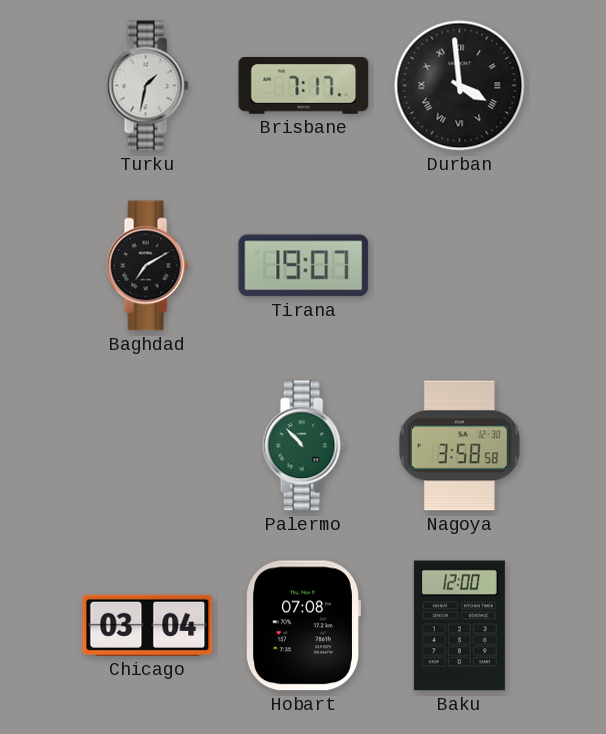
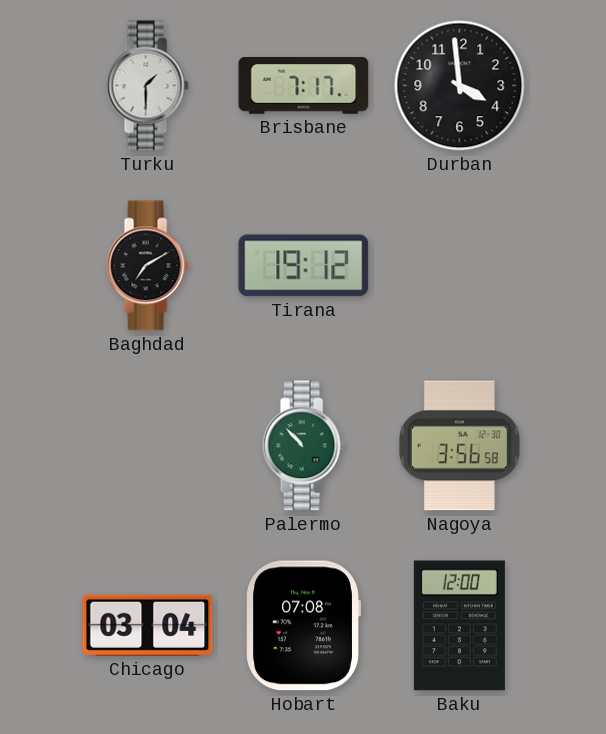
Turku: 1:32 -> 1:30
Durban numerals: Roman -> Arabic
Tirana: 19:07 -> 19:12
Nagoya: 3:58 -> 3:56
